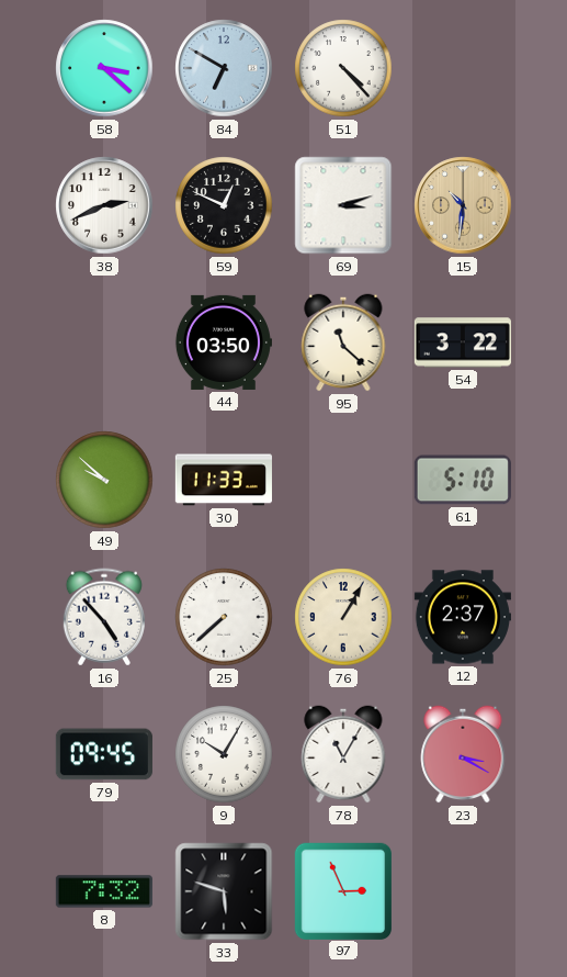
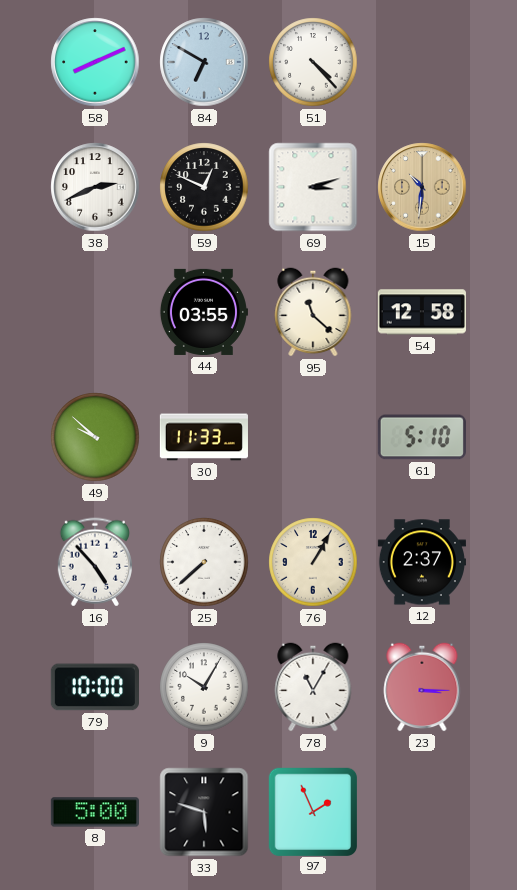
58: 3:22 -> 8:11
44: 03:50 -> 03:55
54: 3:22 -> 12:58
79: 09:45 -> 10:00
23: 3:20 -> 3:15
8: 7:32 -> 5:00
97: 2:56 -> 1:56
